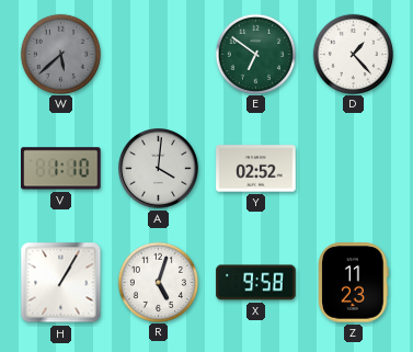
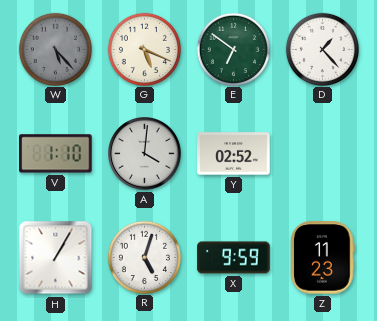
W: 5:38 -> 5:23
G: none -> 5:19
X: 9:58 -> 9:59
